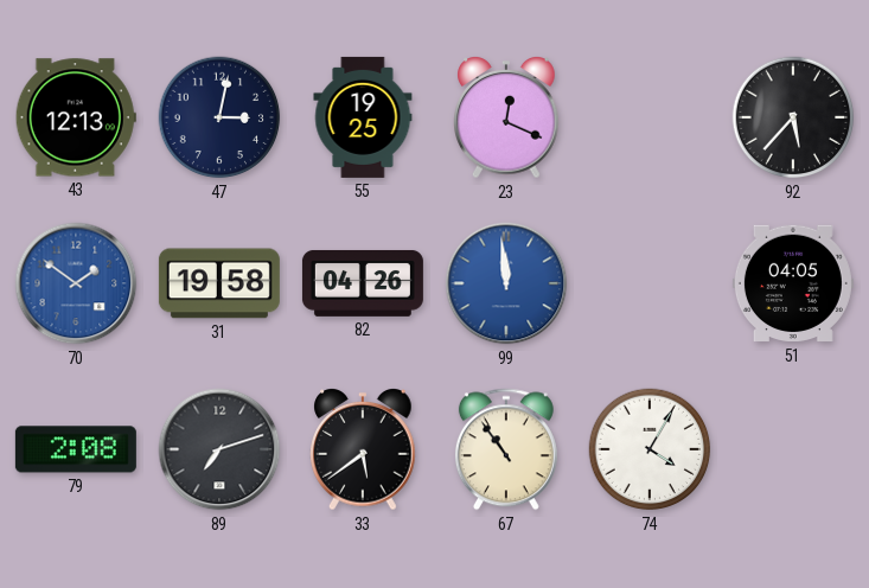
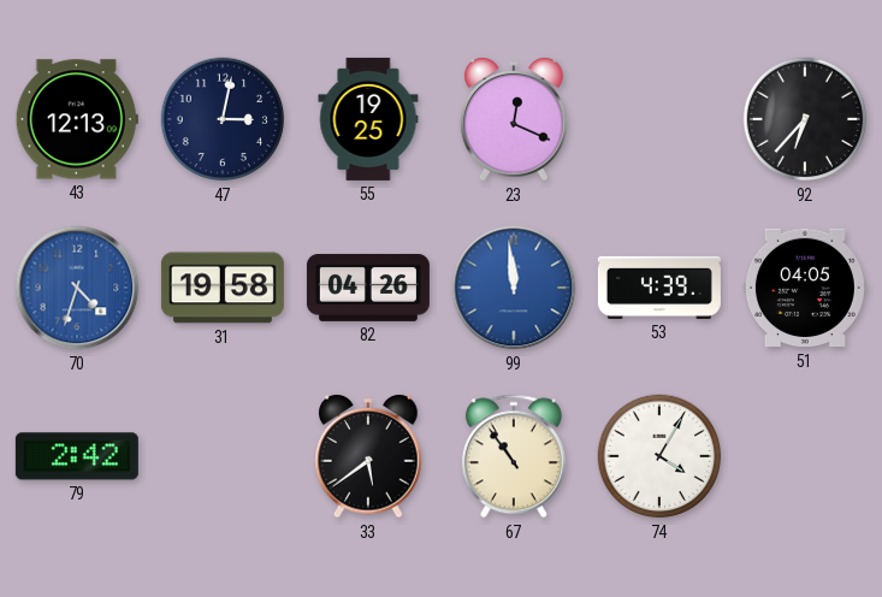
92: 5:37 -> 6:37
70: 1:51 -> 4:33
53: none -> 4:39
79: 2:08 -> 2:42
89: 7:12 -> none
